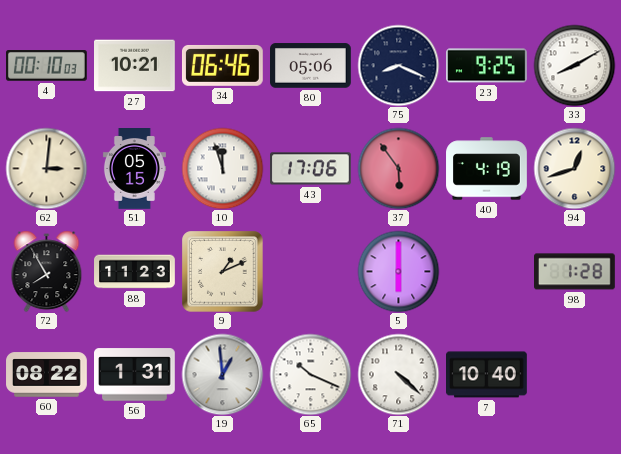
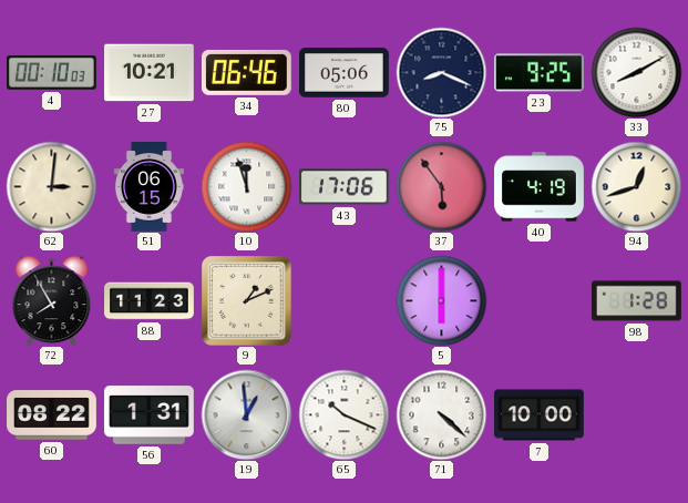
51: 05:15 -> 06:15
7: 10:40 -> 10:00
